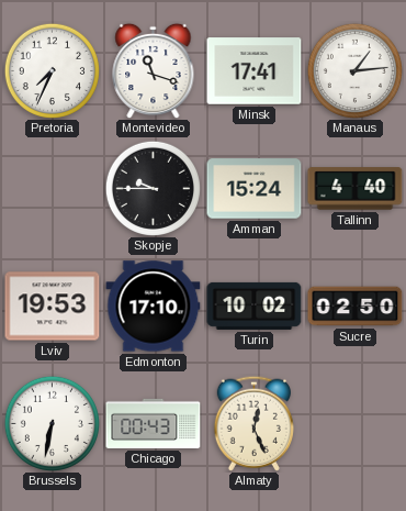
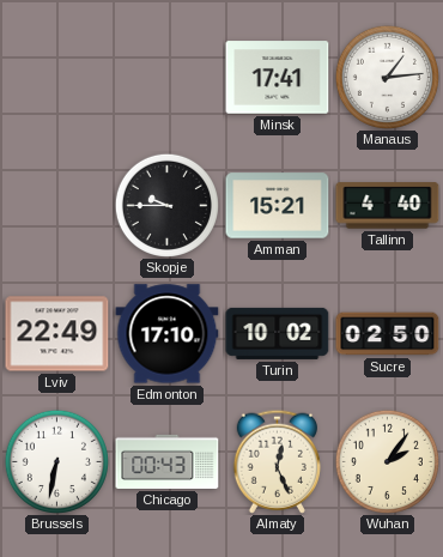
Pretoria: 7:34 -> none
Montevideo: 11:18 -> none
Amman: 15:24 -> 15:21
Lviv: 19:53 -> 22:49
Wuhan: none -> 2:06
